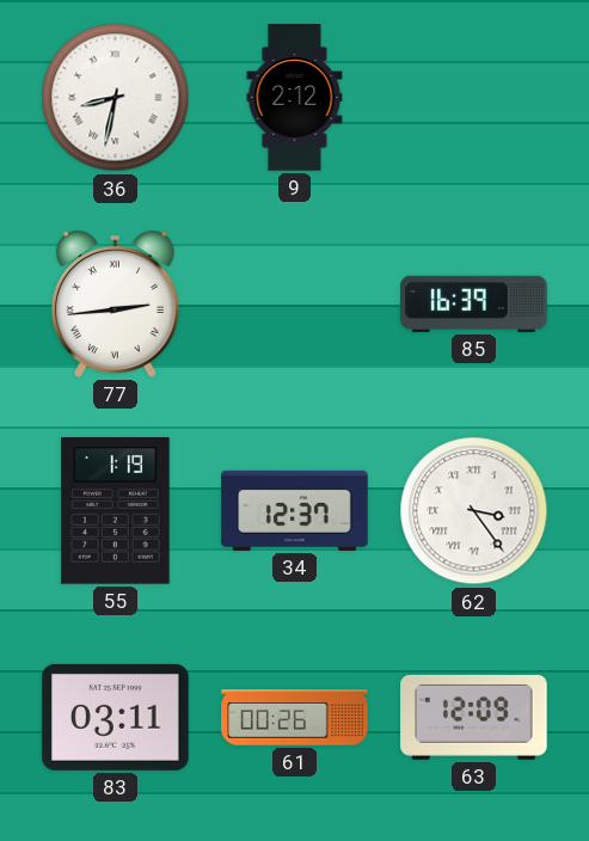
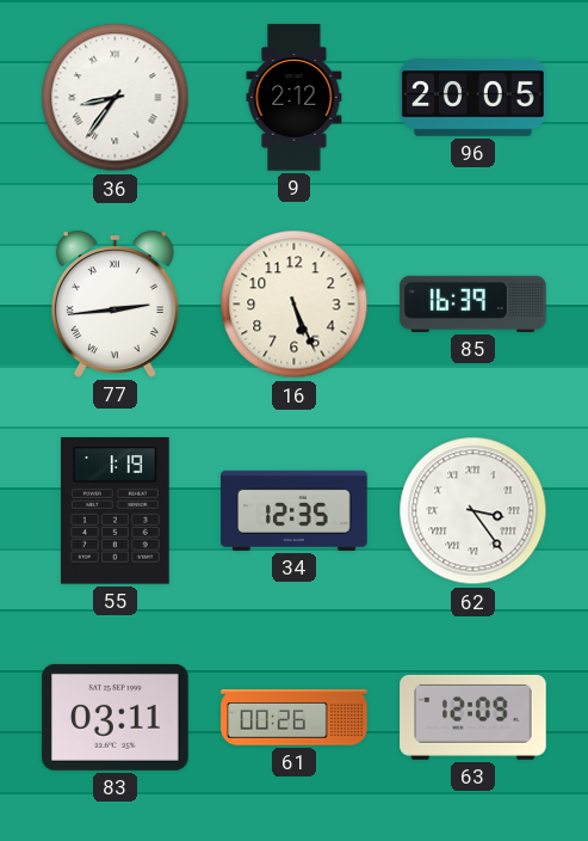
36: 8:32 -> 8:36
96: none -> 20:05
16: none -> 5:26
34: 12:37 -> 12:35
